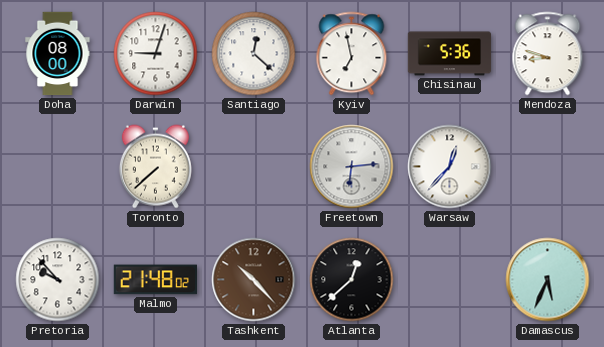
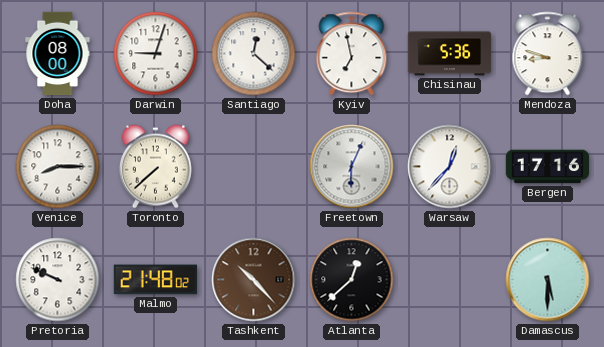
Venice: none -> 8:15
Freetown: 6:14 -> 6:04
Bergen: none -> 17:16
Pretoria: 9:53 -> 9:49
Damascus: 5:34 -> 5:30
